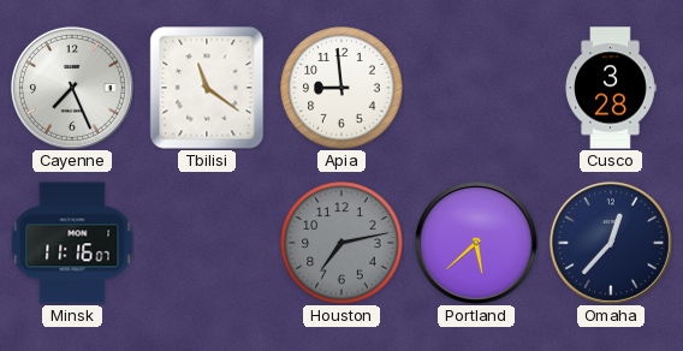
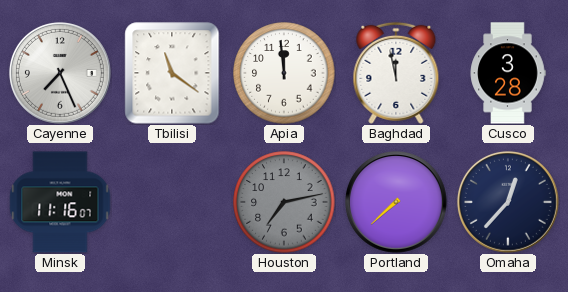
Apia: 8:59 -> 11:59
Baghdad: none -> 11:58
Portland: 5:38 -> 7:38
